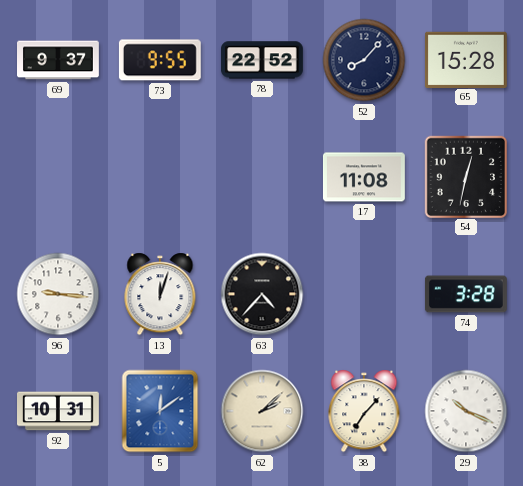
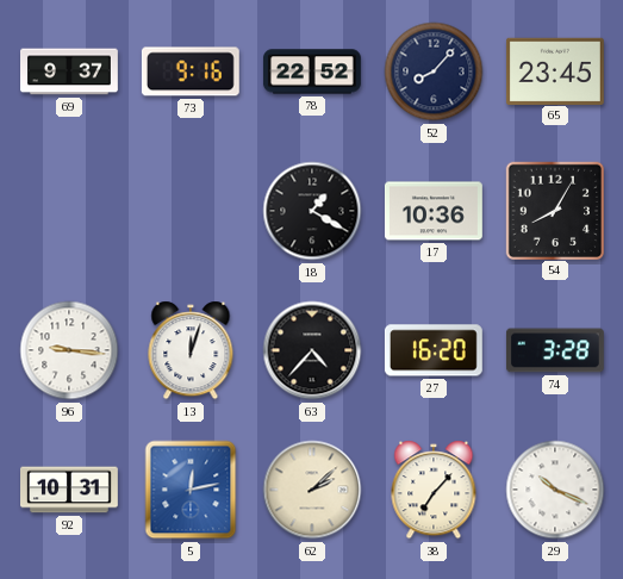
73: 9:55 -> 9:16
65: 15:28 -> 23:45
18: none -> 1:20
17: 11:08 -> 10:36
54: 12:32 -> 8:05
27: none -> 16:20
5: 12:09 -> 12:13
